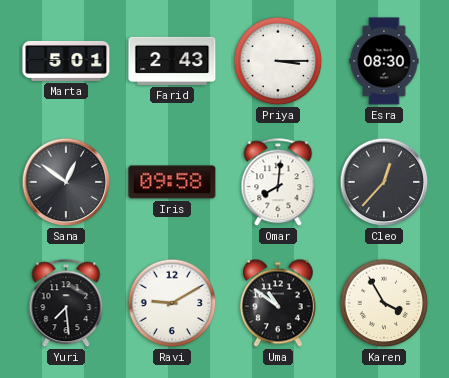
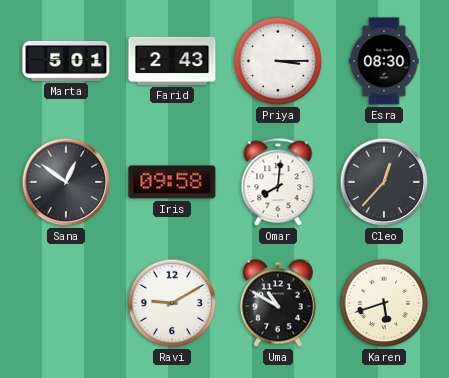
Yuri: 7:29 -> none
Uma: 10:51 -> 10:50
Karen: 3:55 -> 5:42
